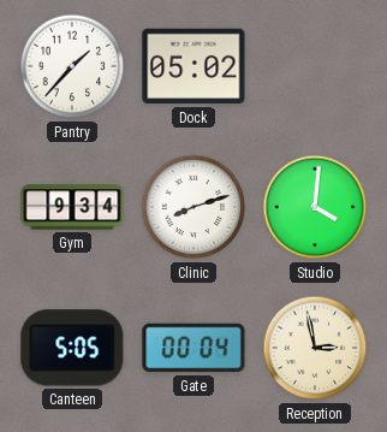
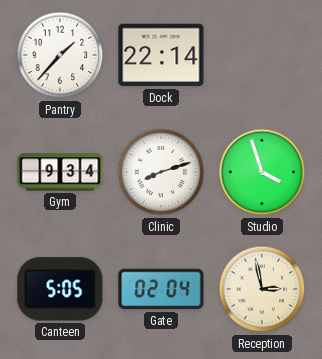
Dock: 05:02 -> 22:14
Studio: 4:01 -> 3:57
Gate: 00:04 -> 02:04
